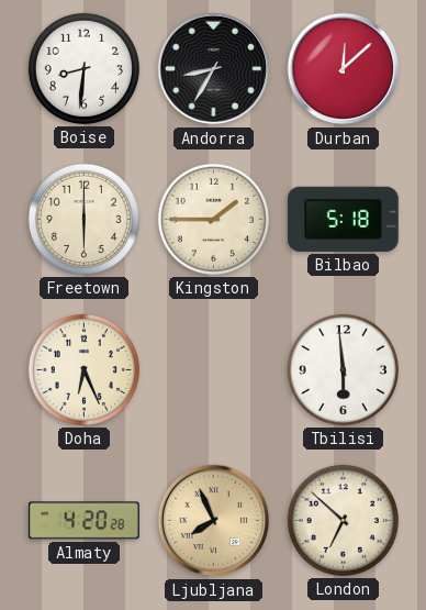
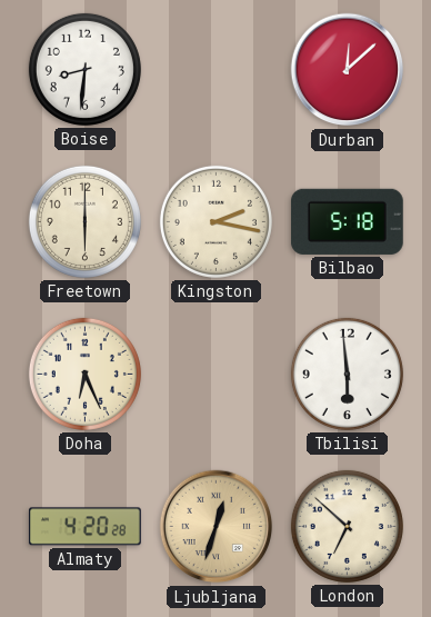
Andorra: 8:35 -> none
Kingston: 1:45 -> 2:17
Ljubljana: 7:56 -> 12:33
